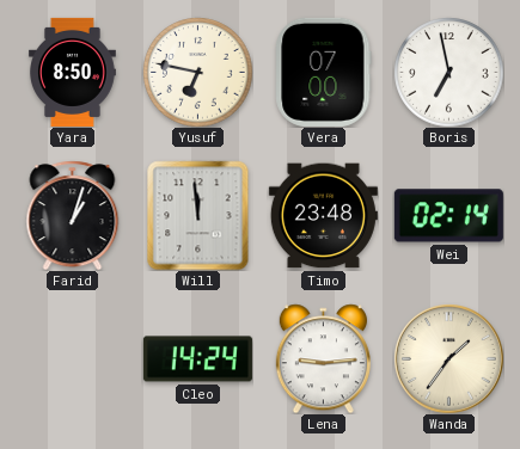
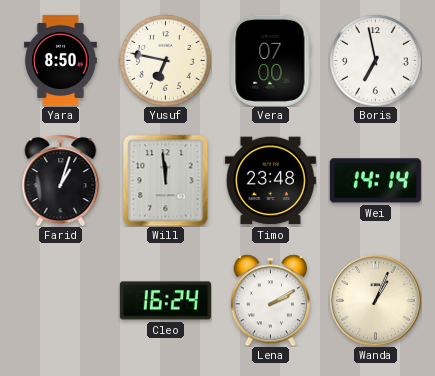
Wei: 02:14 -> 14:14
Cleo: 14:24 -> 16:24
Lena: 9:14 -> 2:10
Wanda: 1:36 -> 1:04
